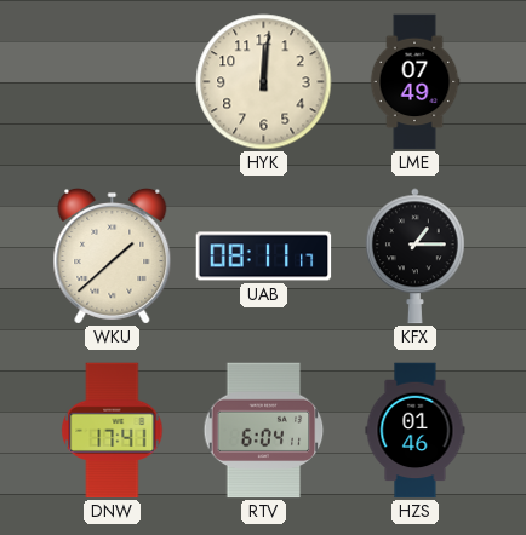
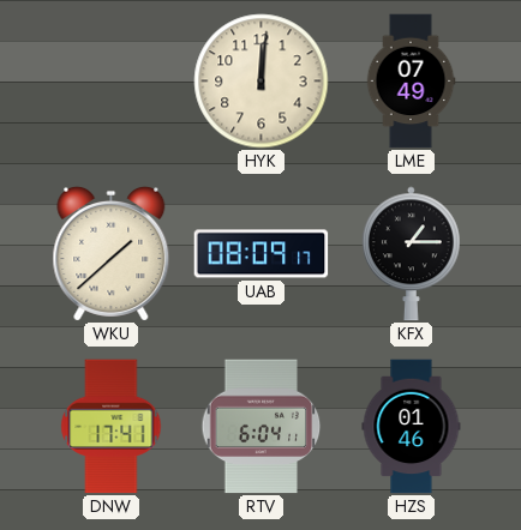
UAB: 08:11 -> 08:09
